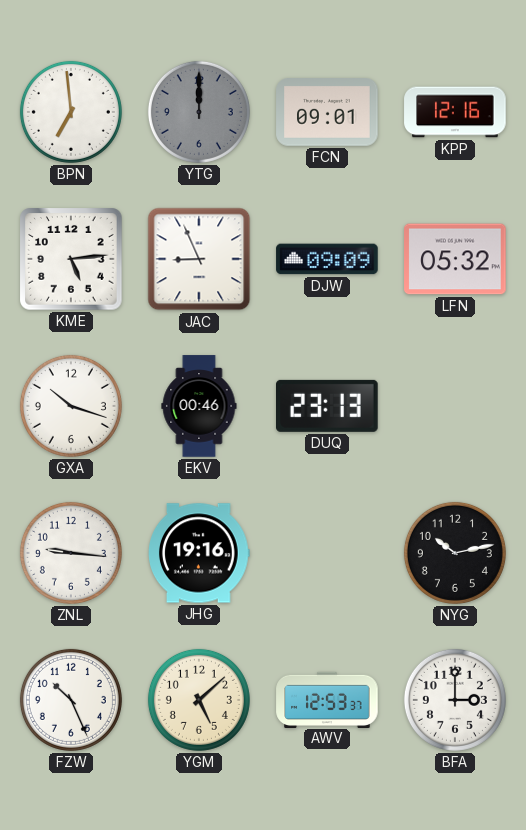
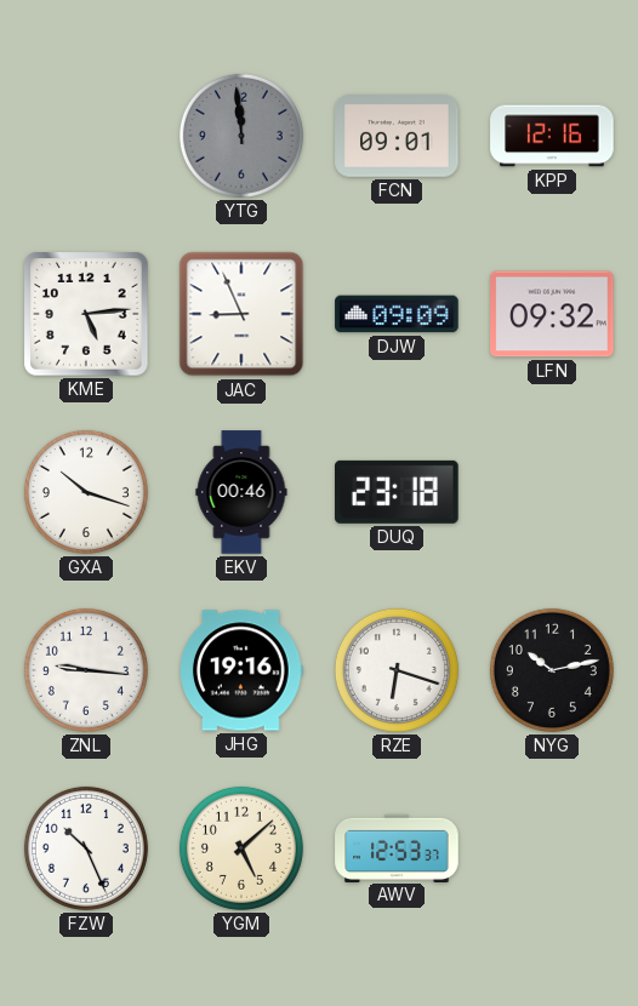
BPN: 6:59 -> none
YTG: 12:00 -> 11:59
LFN: 05:32 -> 09:32
DUQ: 23:13 -> 23:18
RZE: none -> 6:18
BFA: 3:00 -> none
